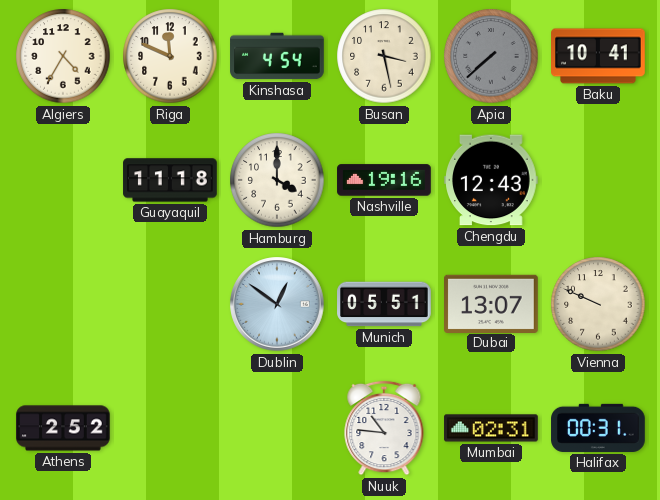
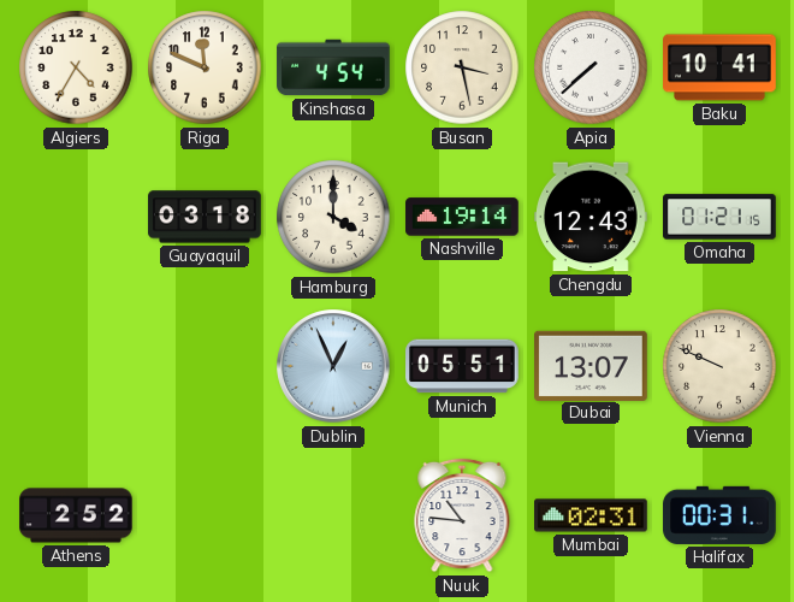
Apia dial: grey -> white
Guayaquil: 11:18 -> 03:18
Nashville: 19:16 -> 19:14
Omaha: none -> 01:21
Dublin: 12:51 -> 12:56
